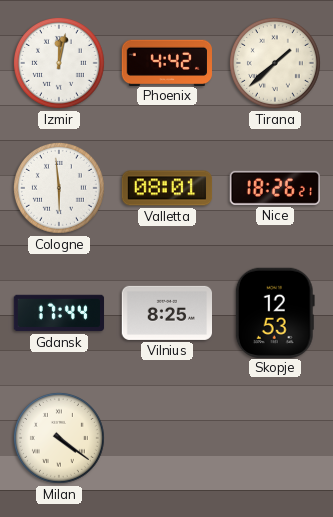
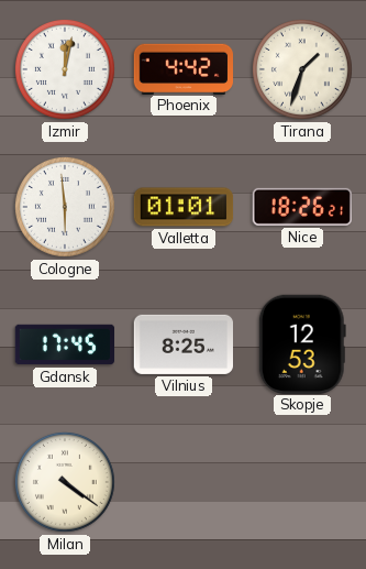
Tirana: 1:38 -> 1:33
Valletta: 08:01 -> 01:01
Gdansk: 17:44 -> 17:45
